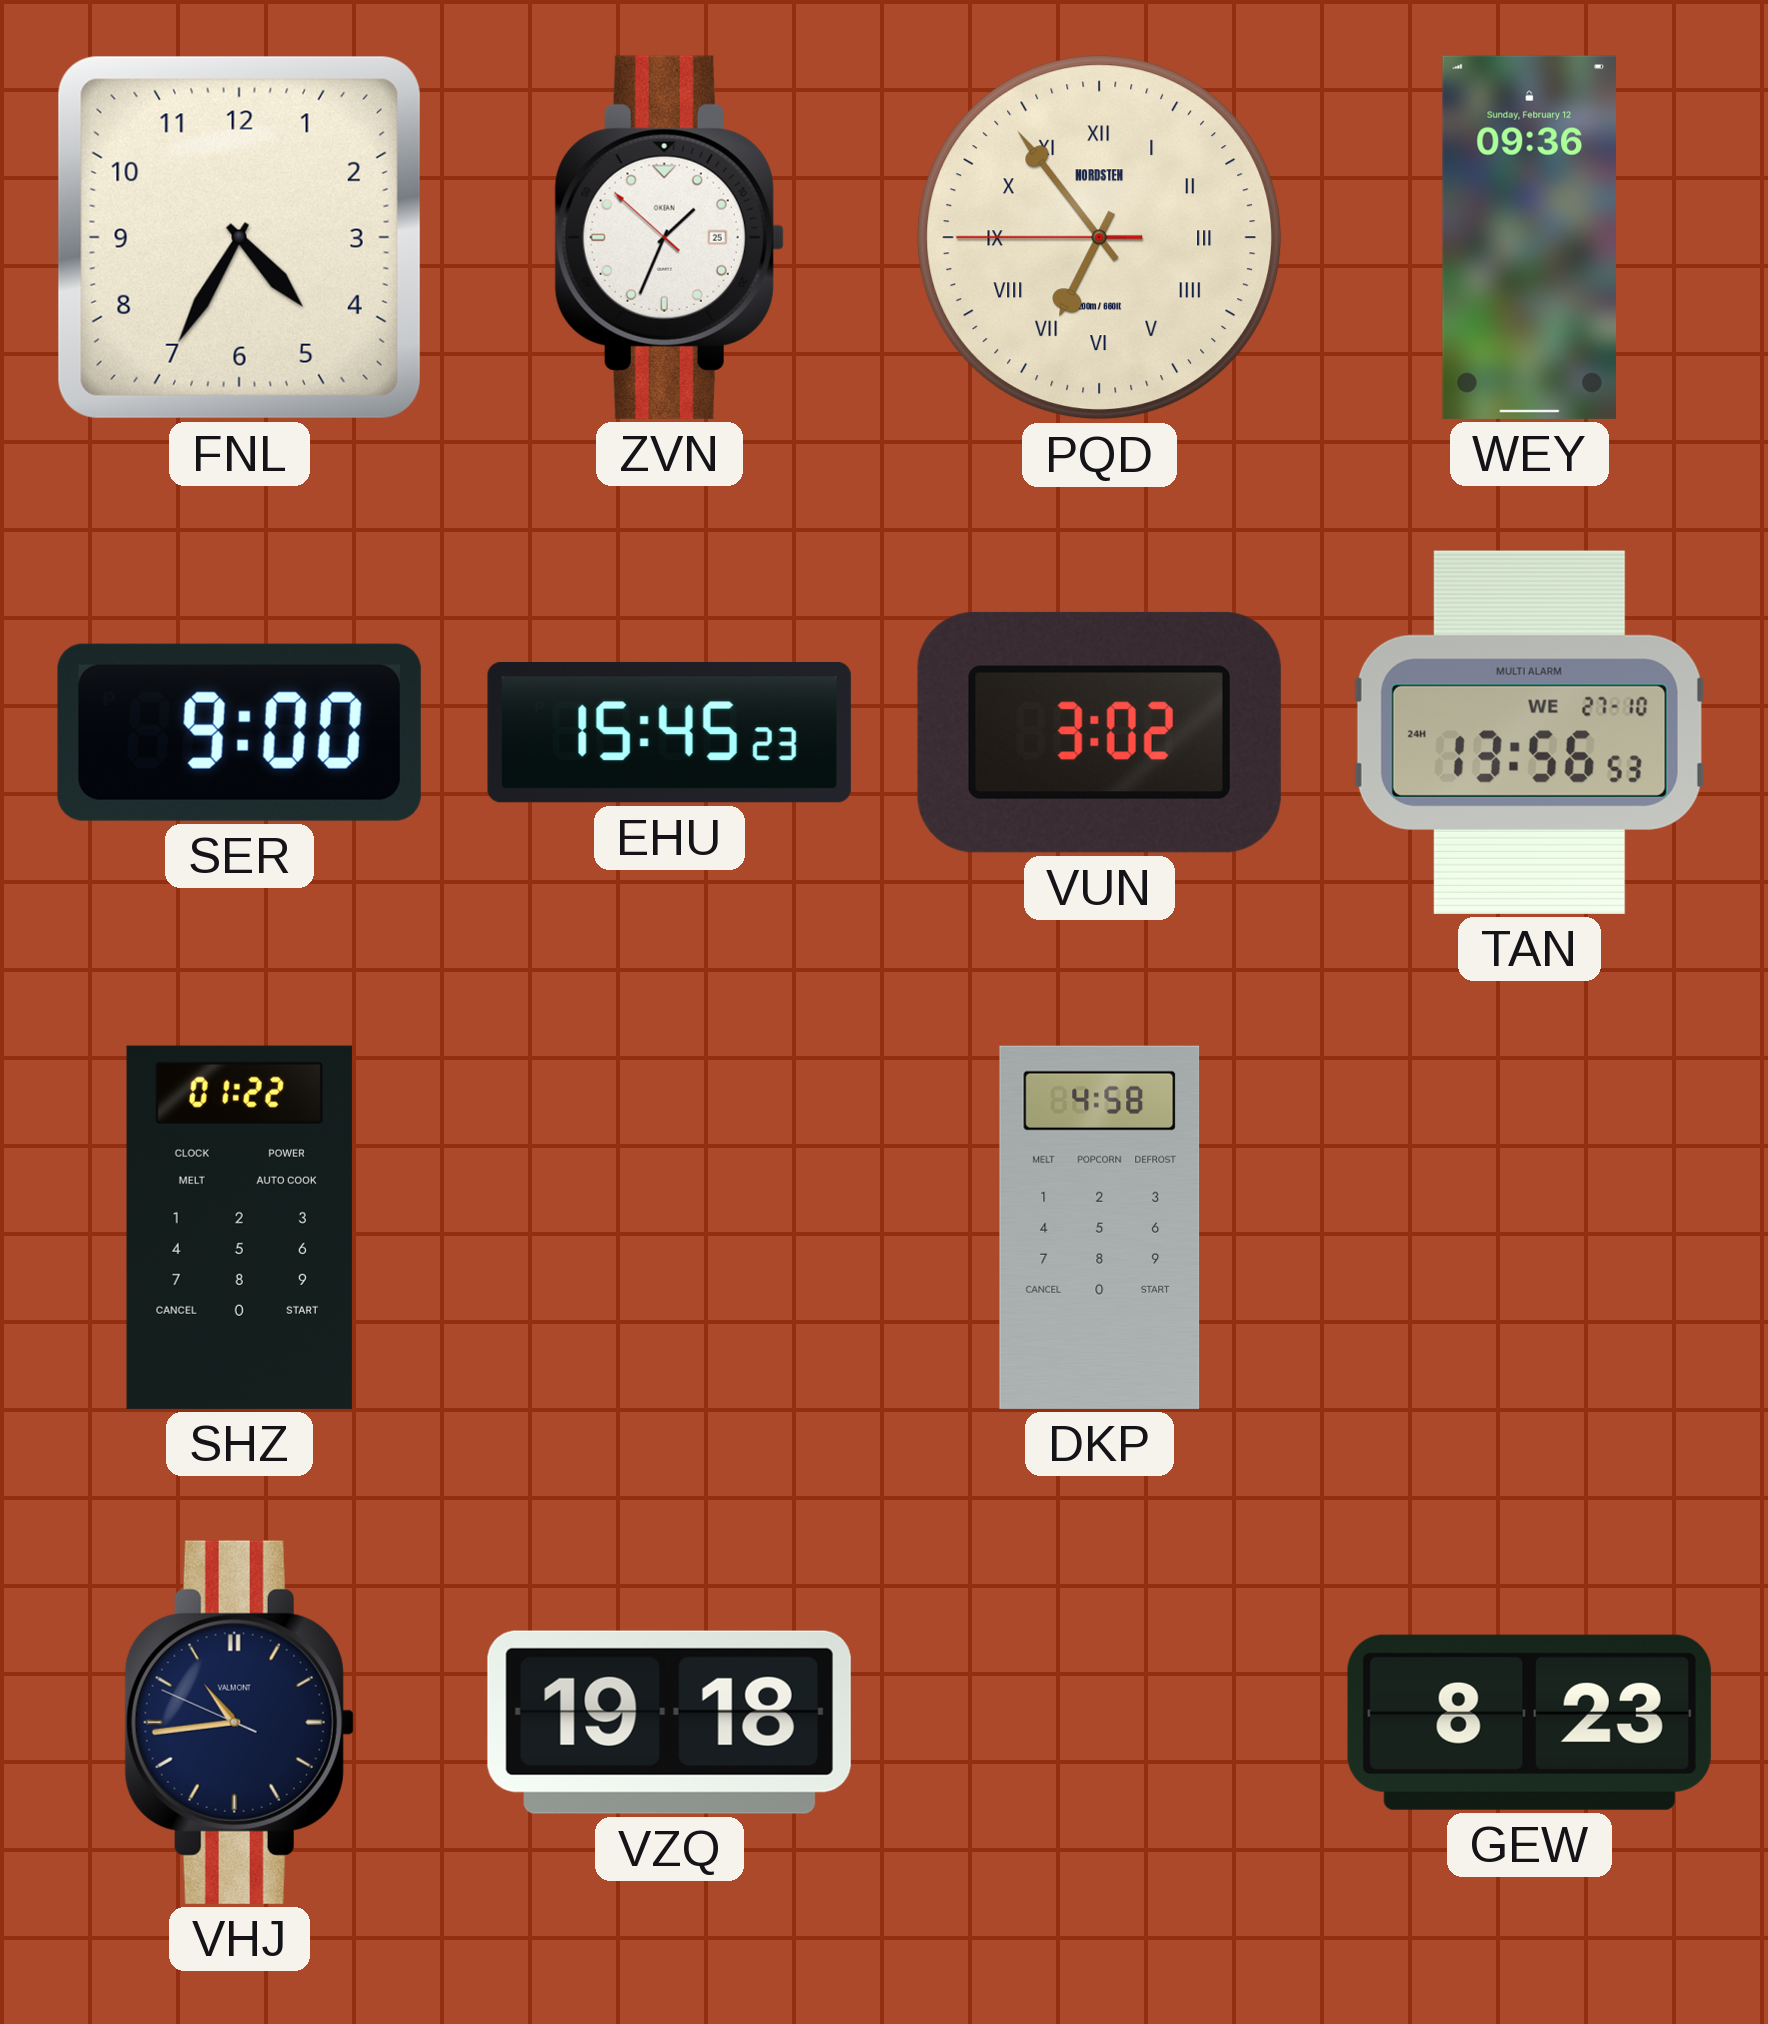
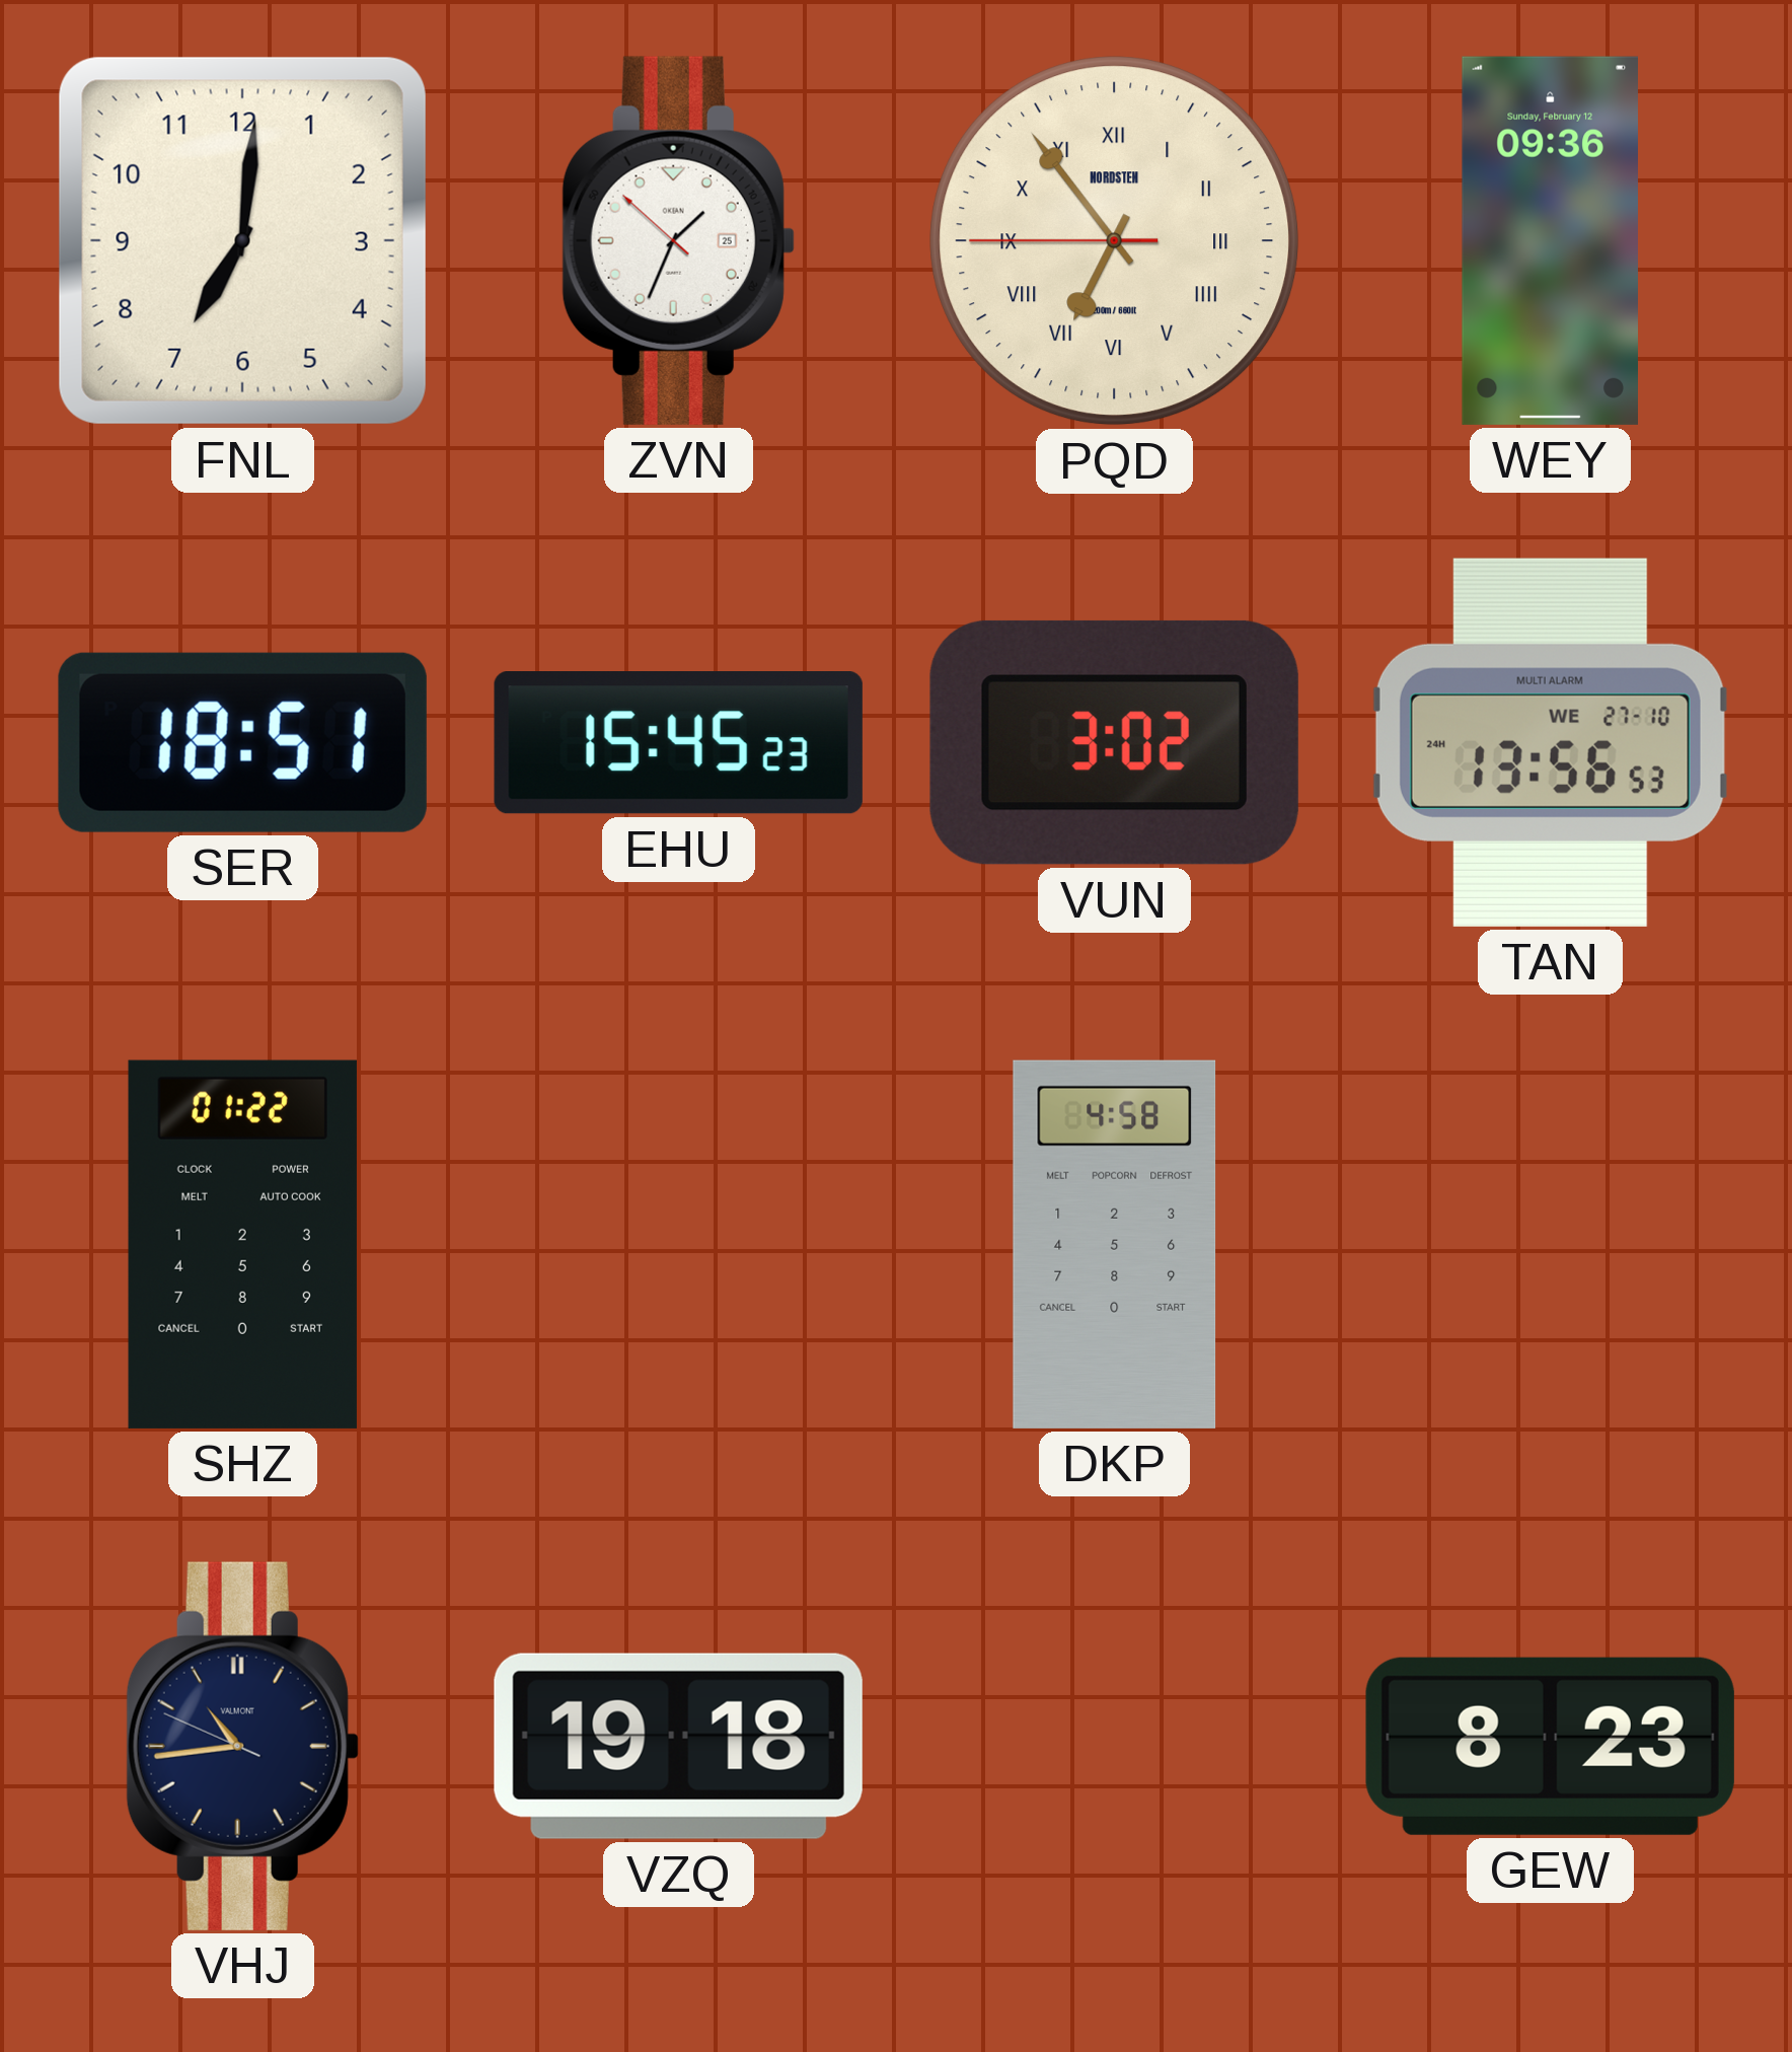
FNL: 4:35 -> 7:01
SER: 9:00 -> 18:51
